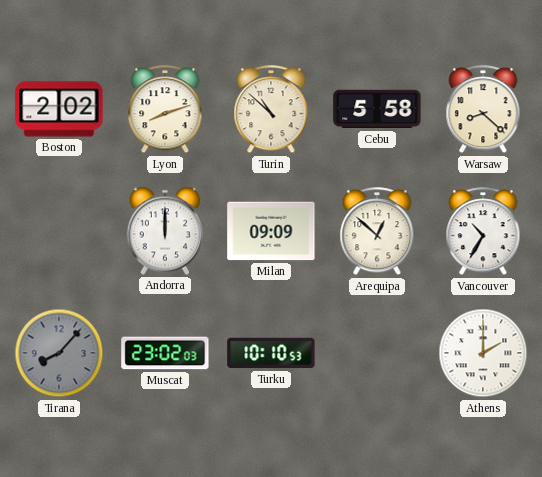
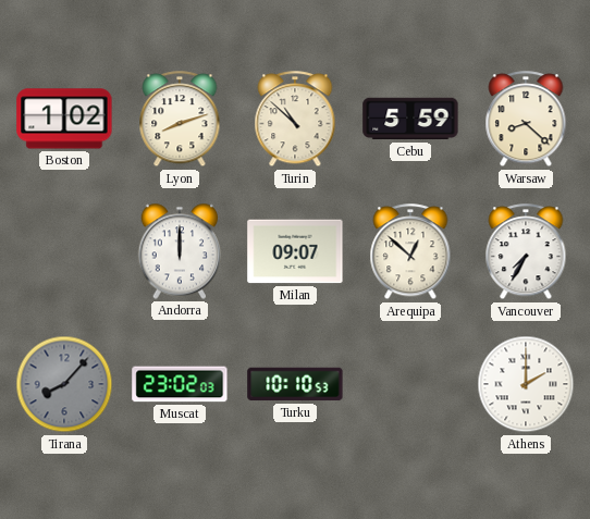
Boston: 2:02 -> 1:02
Cebu: 5:58 -> 5:59
Milan: 09:09 -> 09:07
Vancouver: 10:35 -> 7:35
